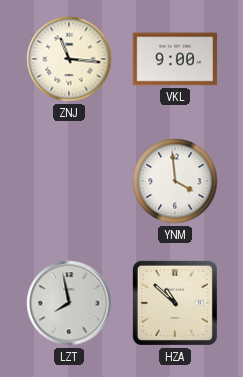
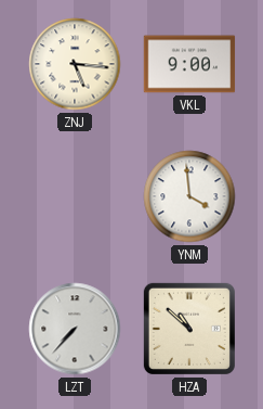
ZNJ: 11:16 -> 5:16
LZT: 7:58 -> 7:37
